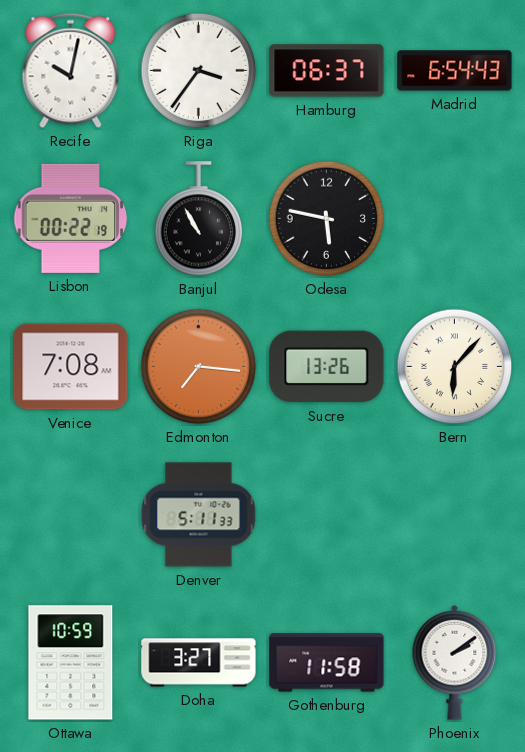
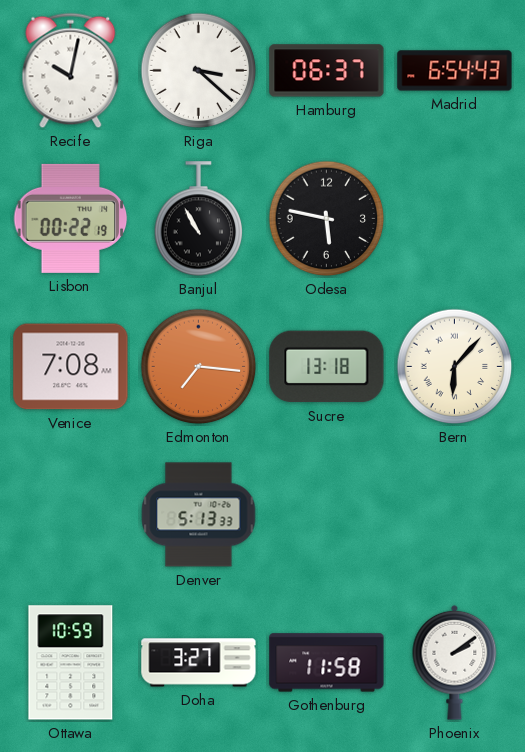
Riga: 3:36 -> 3:22
Sucre: 13:26 -> 13:18
Denver: 5:11 -> 5:13
